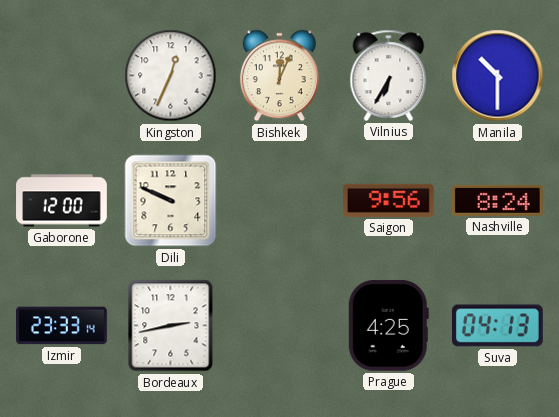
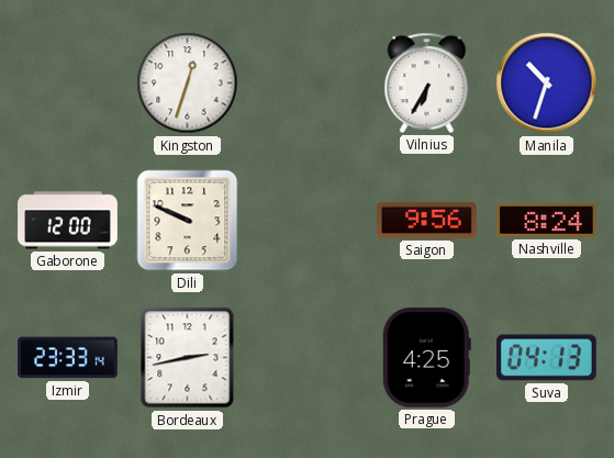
Kingston: 12:34 -> 12:33
Bishkek: 12:04 -> none
Manila: 10:30 -> 10:33
